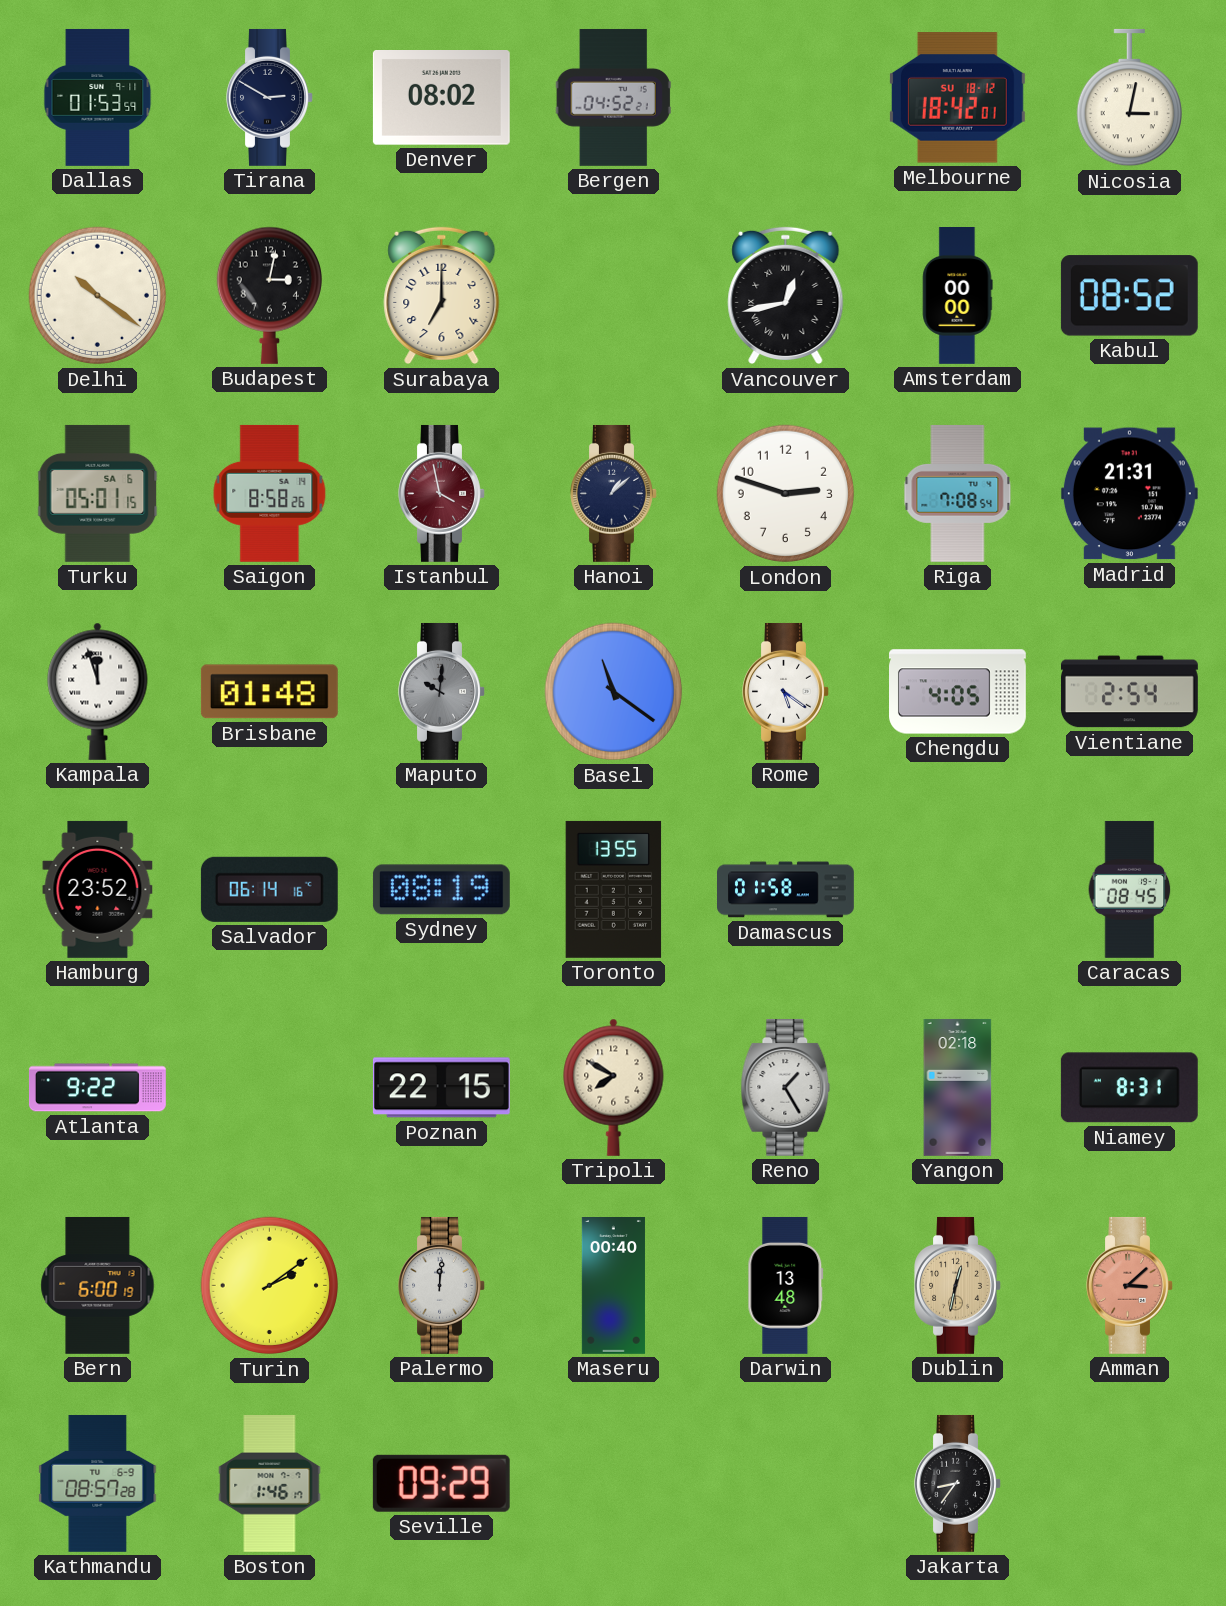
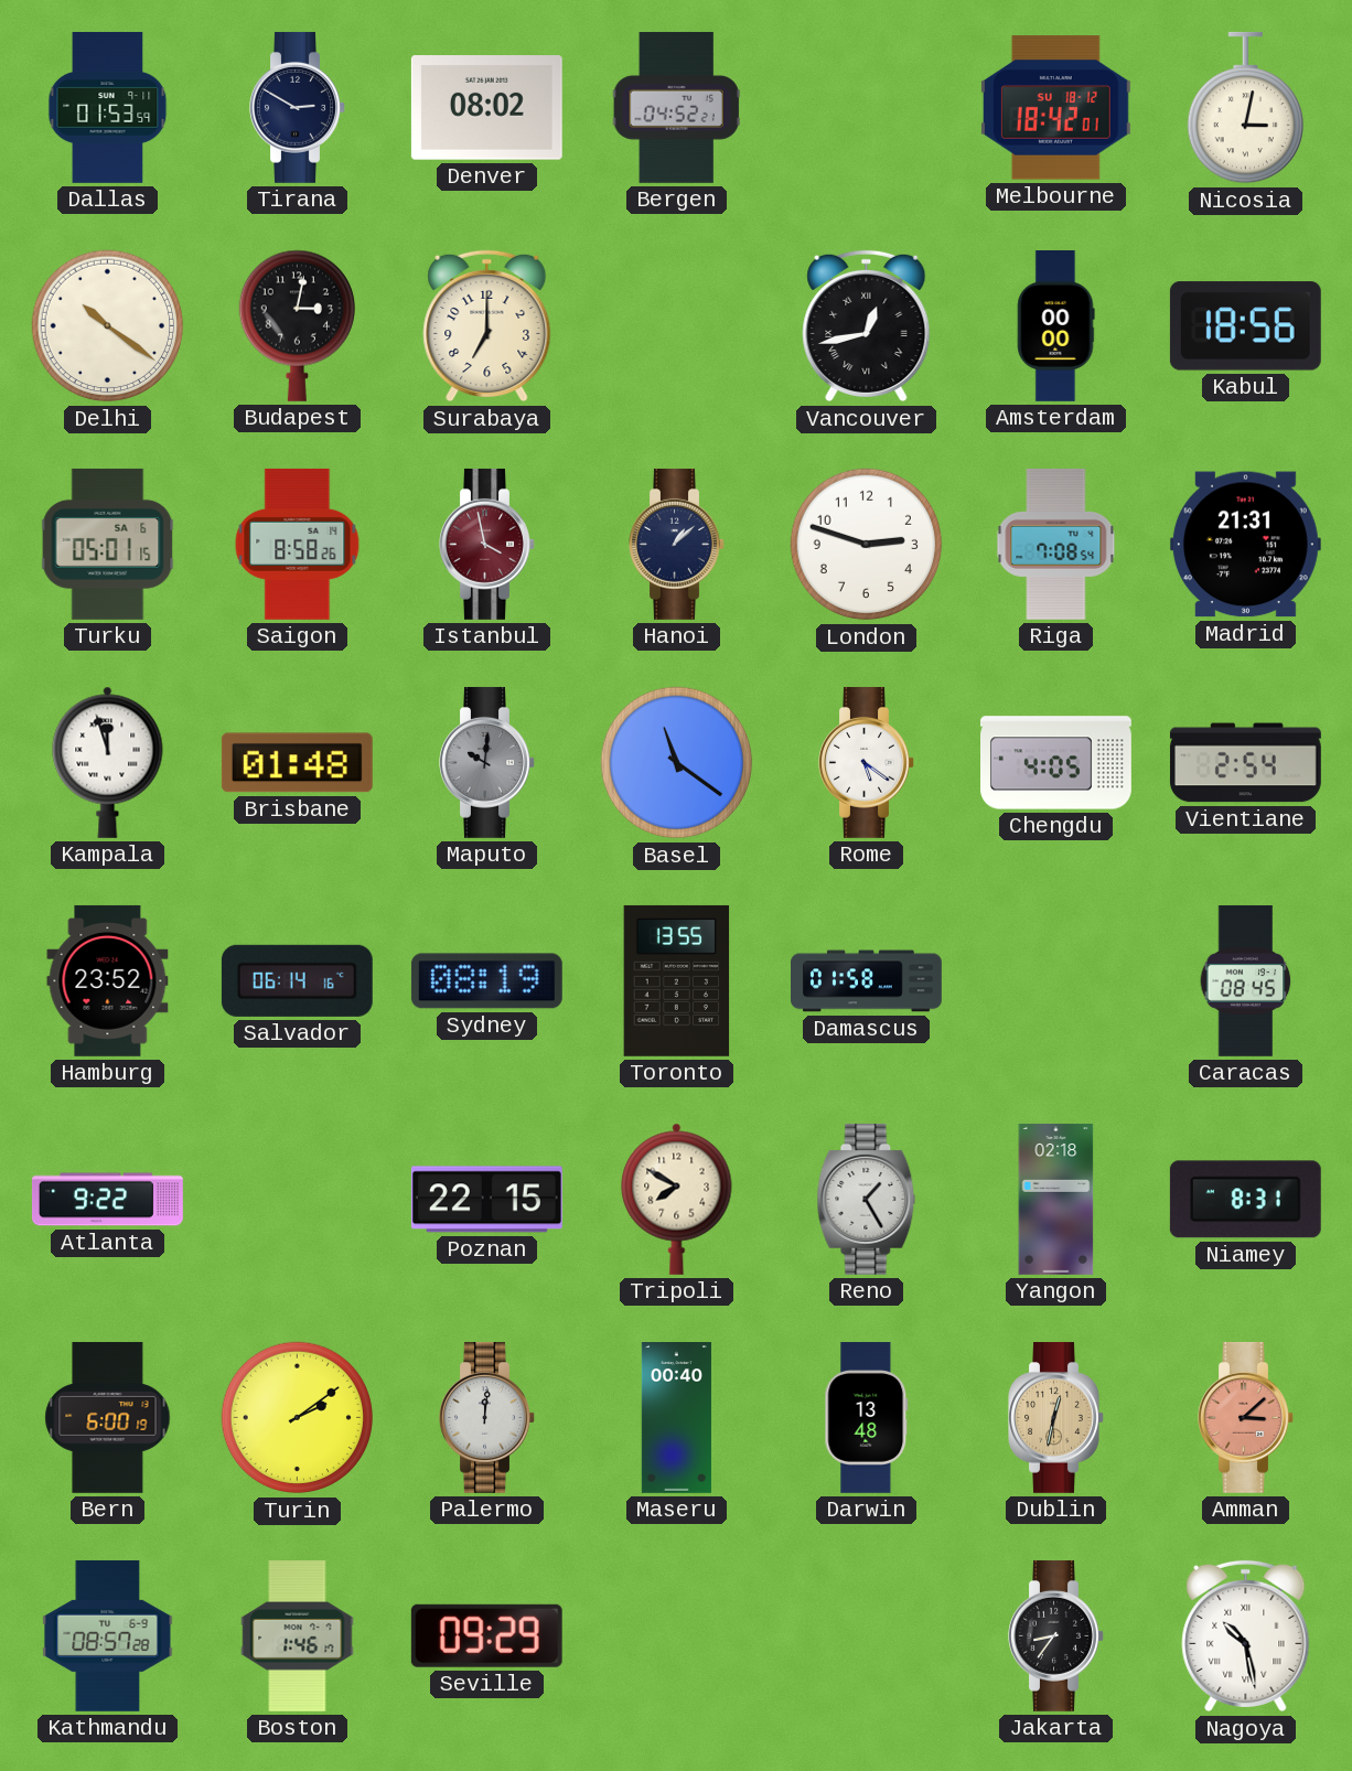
Kabul: 08:52 -> 18:56
Nagoya: none -> 10:28
